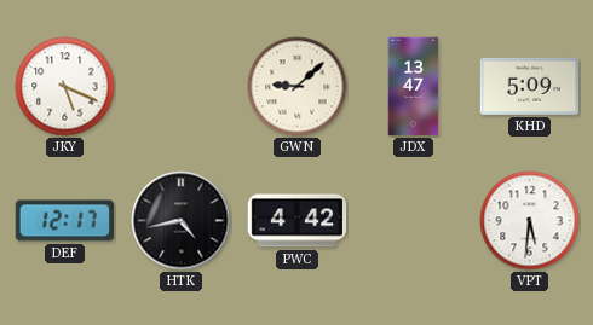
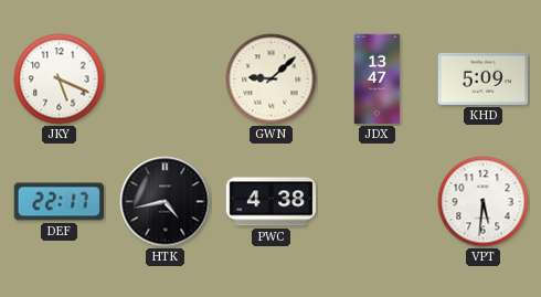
DEF: 12:17 -> 22:17
PWC: 4:42 -> 4:38
